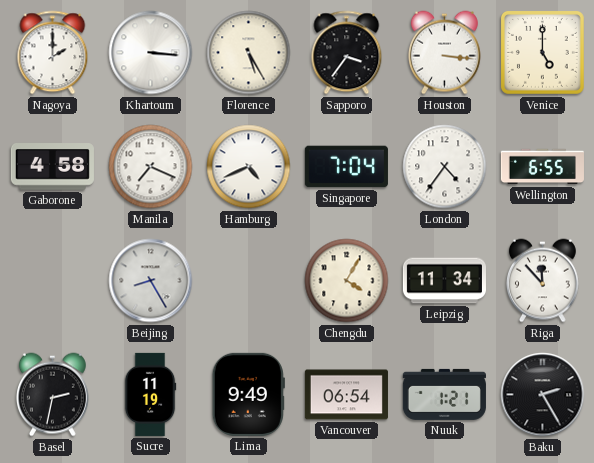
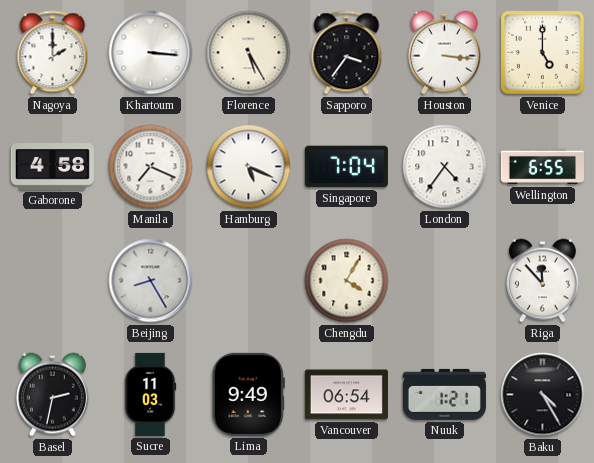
Hamburg: 4:41 -> 5:19
Leipzig: 11:34 -> none
Sucre: 11:19 -> 11:03
Baku: 2:25 -> 4:25
